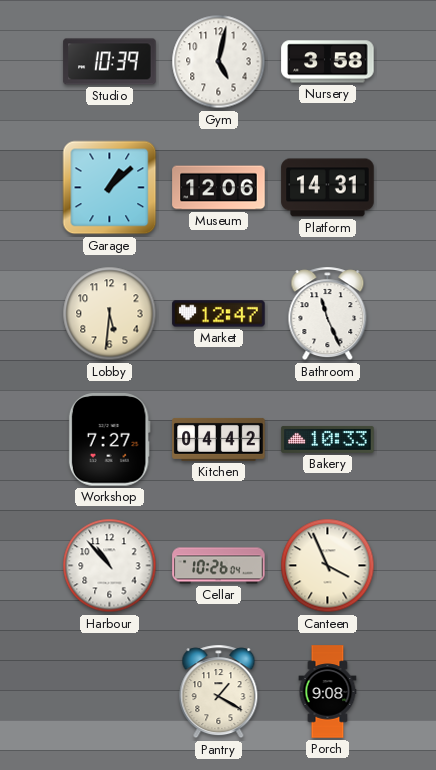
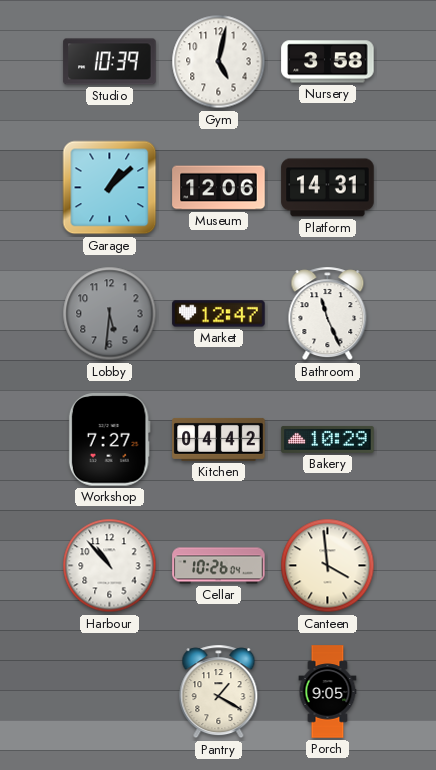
Lobby dial: cream -> grey
Bakery: 10:33 -> 10:29
Canteen: 3:56 -> 3:59
Porch: 9:08 -> 9:05
